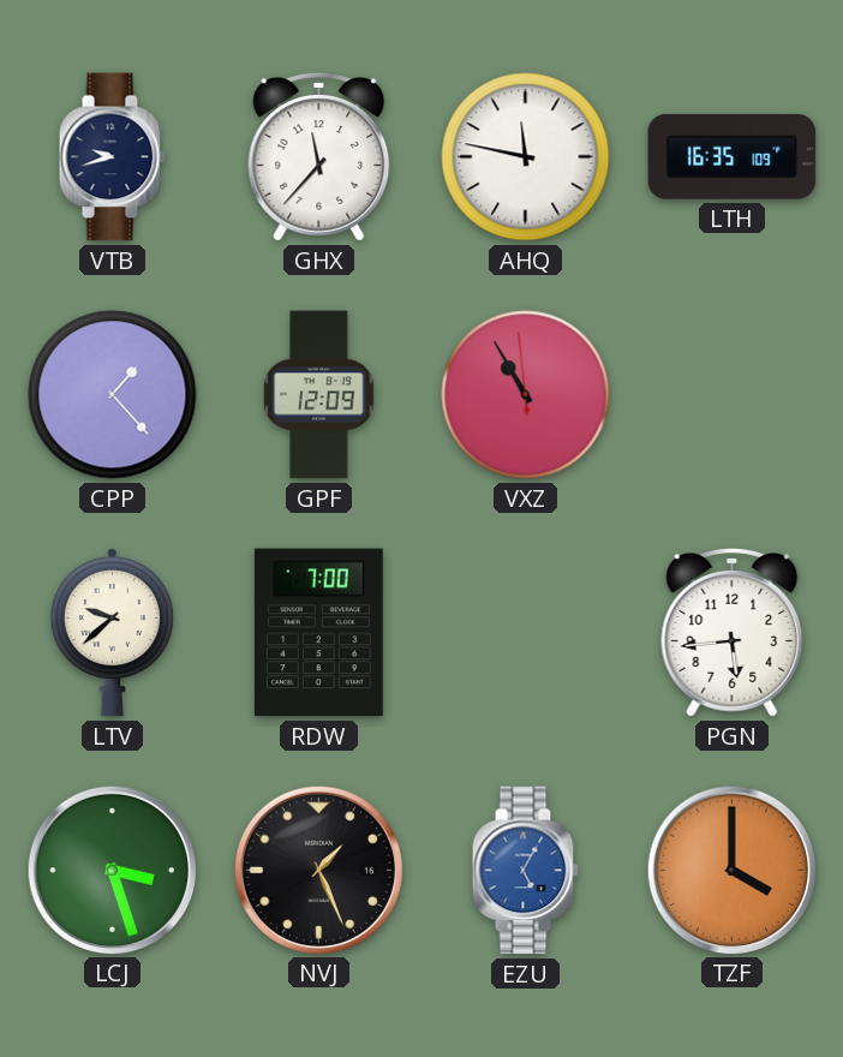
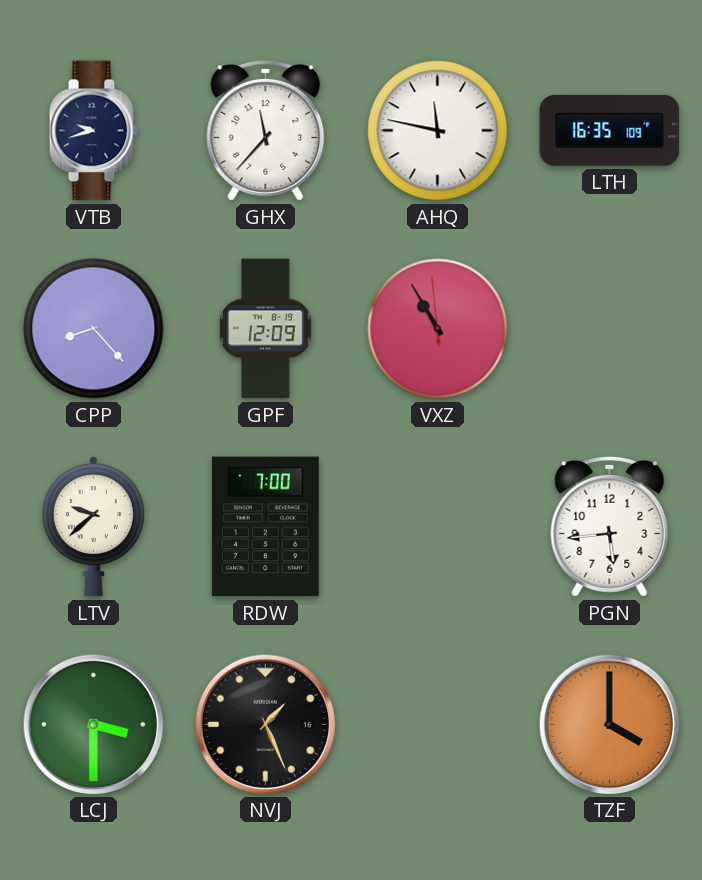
CPP: 1:23 -> 8:23
LCJ: 3:27 -> 3:30
EZU: 5:05 -> none
